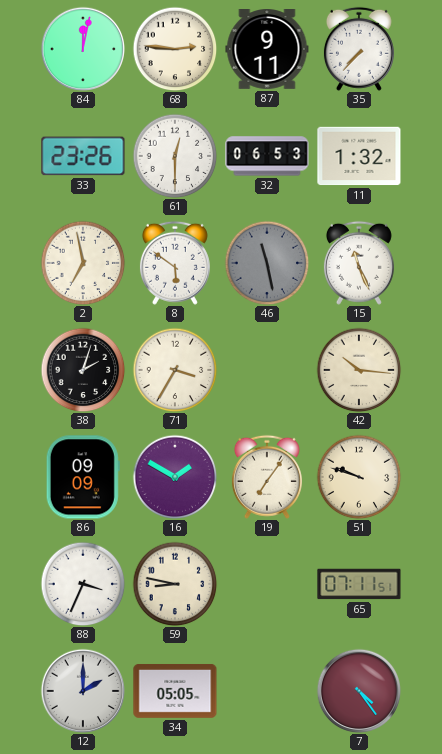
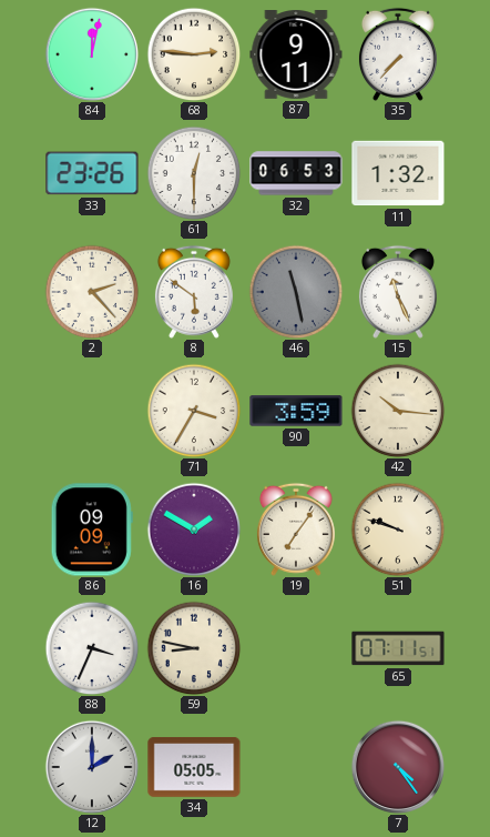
2: 6:58 -> 2:23
38: 2:03 -> none
90: none -> 3:59
